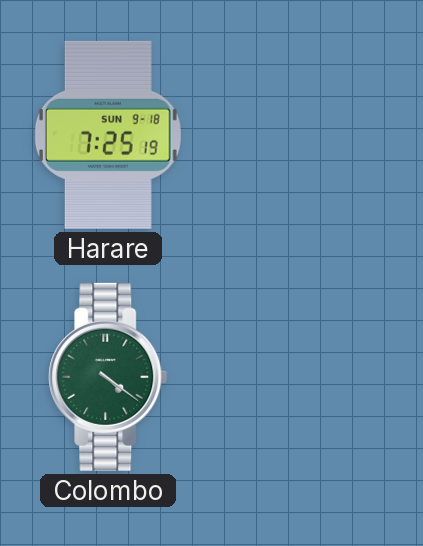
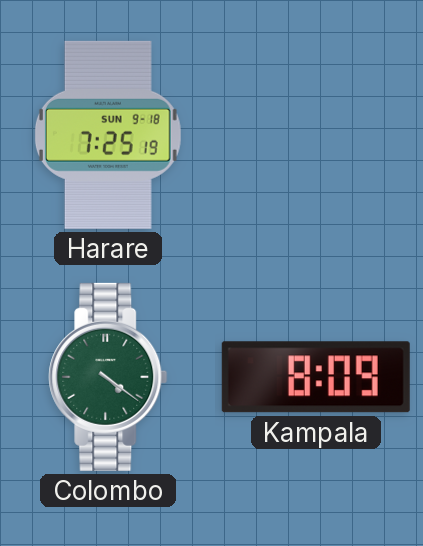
Kampala: none -> 8:09
